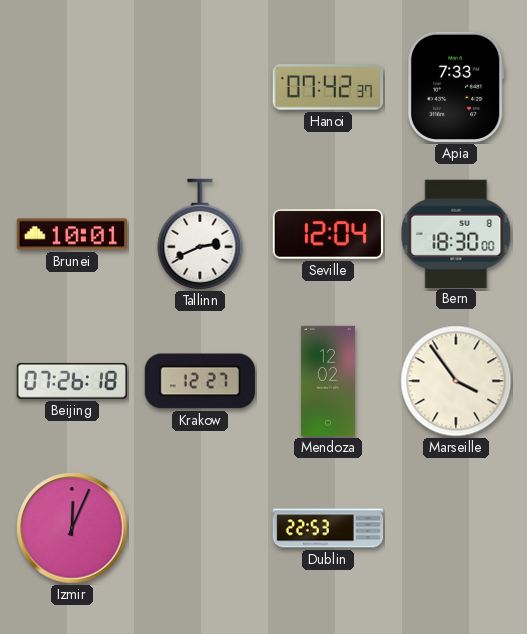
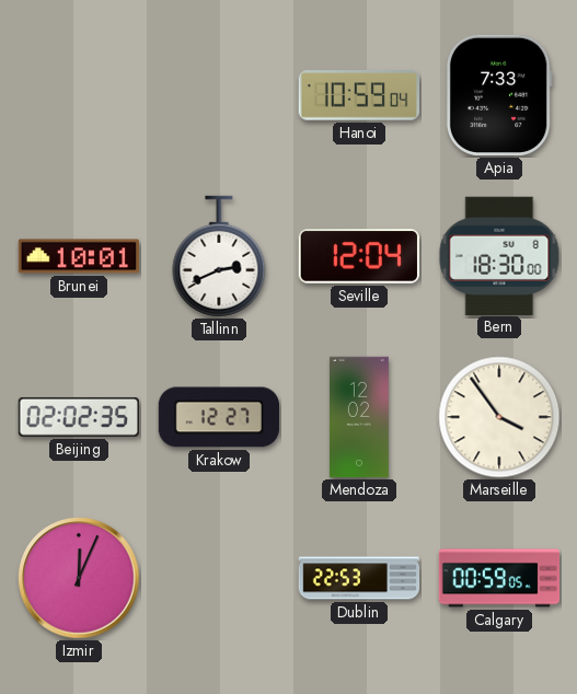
Hanoi: 07:42 -> 10:59
Beijing: 07:26 -> 02:02
Calgary: none -> 00:59
